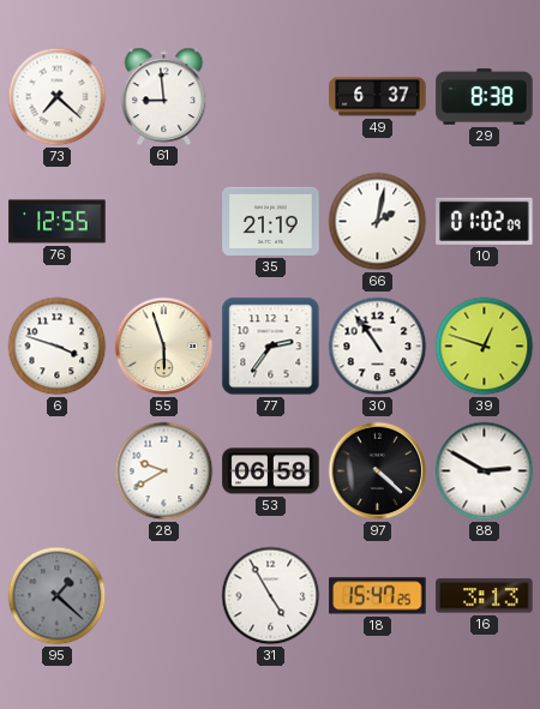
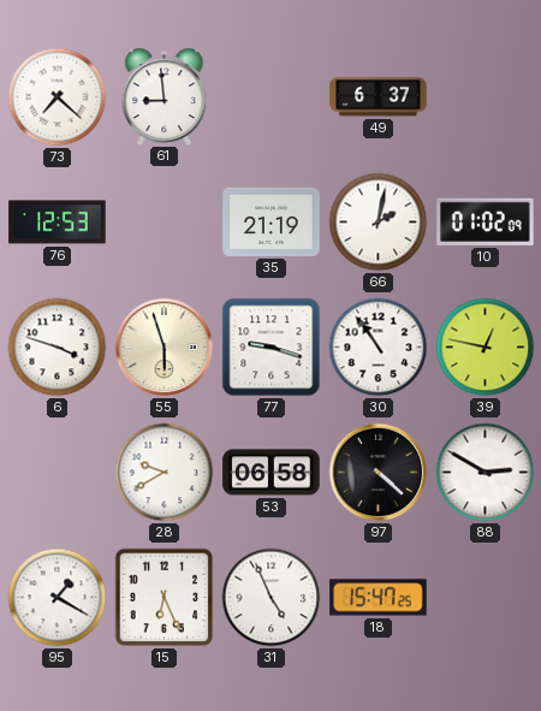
29: 8:38 -> none
76: 12:55 -> 12:53
77: 2:36 -> 9:18
39: 12:48 -> 12:47
95: 1:22 -> 1:20
95 dial: grey -> white
15: none -> 6:26
31: 4:55 -> 4:56
16: 3:13 -> none
